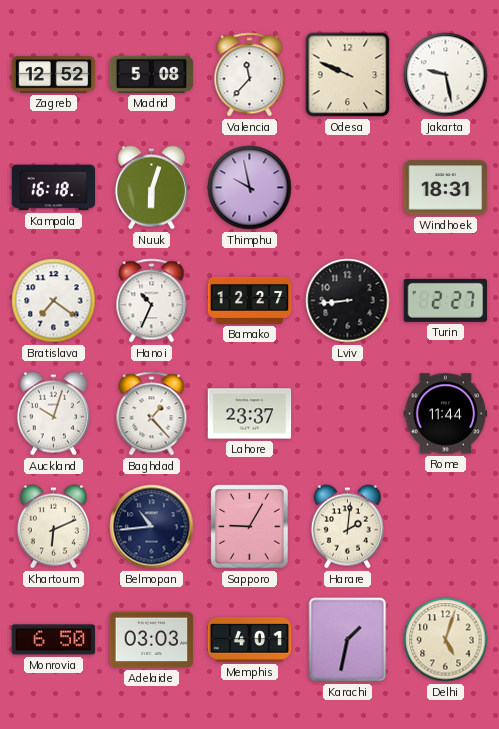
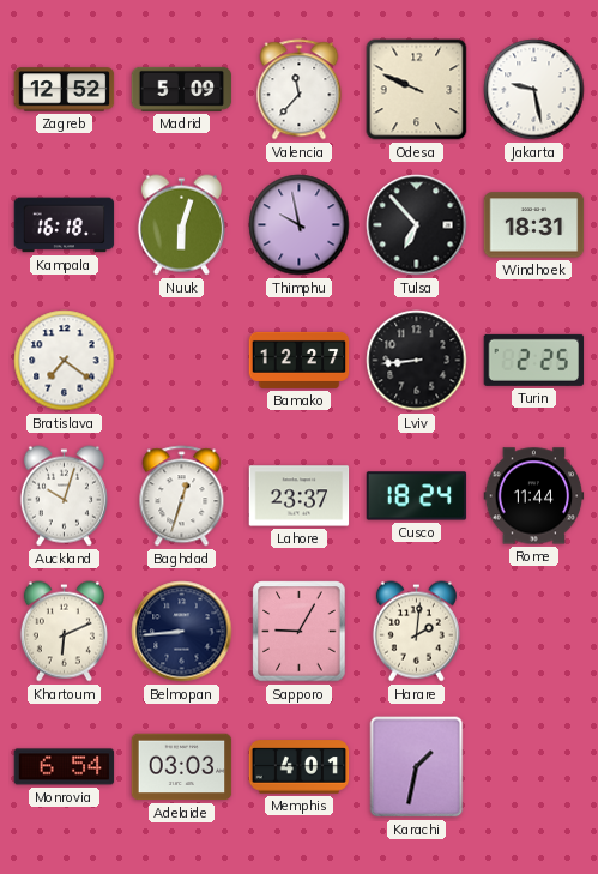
Madrid: 5:08 -> 5:09
Tulsa: none -> 6:53
Hanoi: 10:34 -> none
Turin: 2:27 -> 2:25
Baghdad: 1:23 -> 12:33
Cusco: none -> 18:24
Belmopan: 10:44 -> 8:44
Monrovia: 6:50 -> 6:54
Delhi: 5:03 -> none
